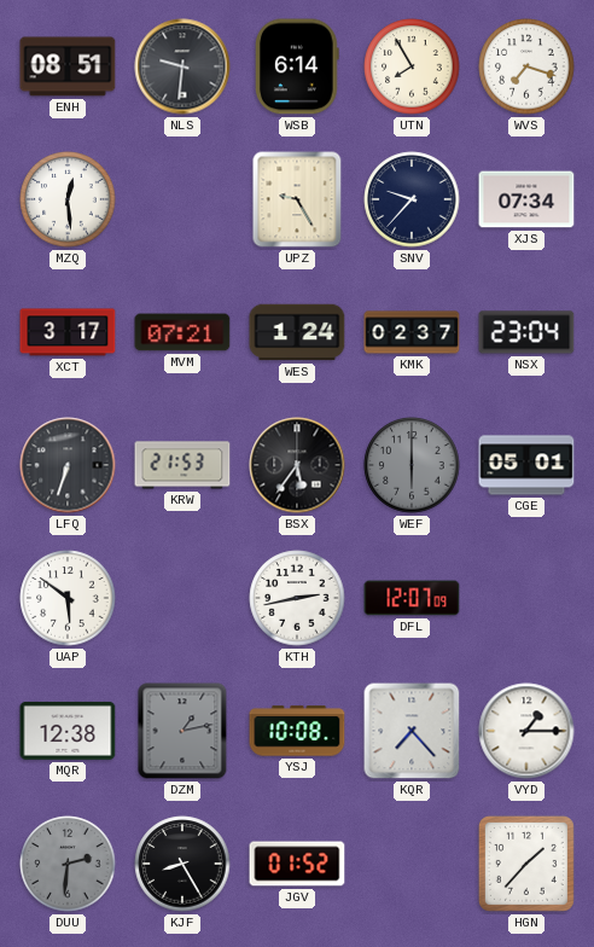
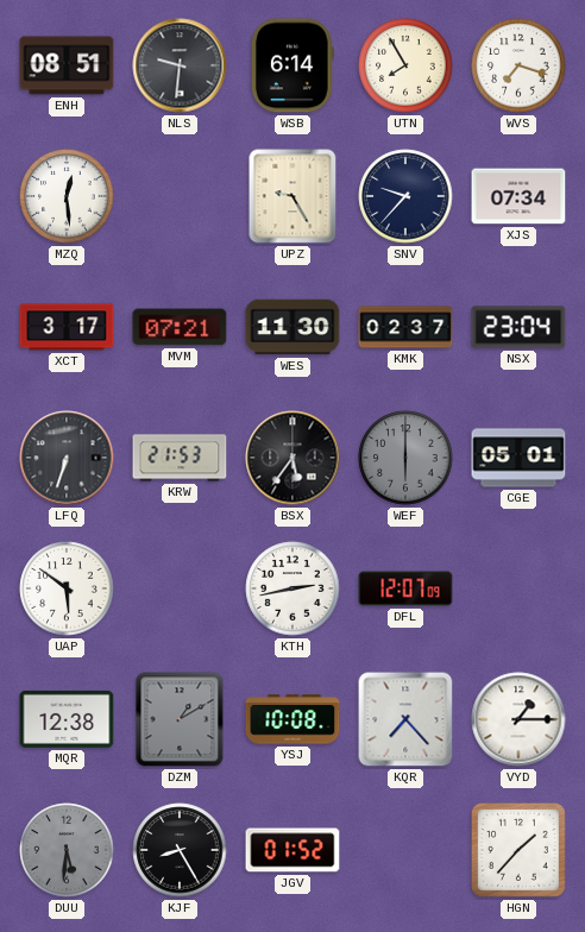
WES: 1:24 -> 11:30
DZM: 1:13 -> 1:10
DUU: 2:31 -> 5:31
